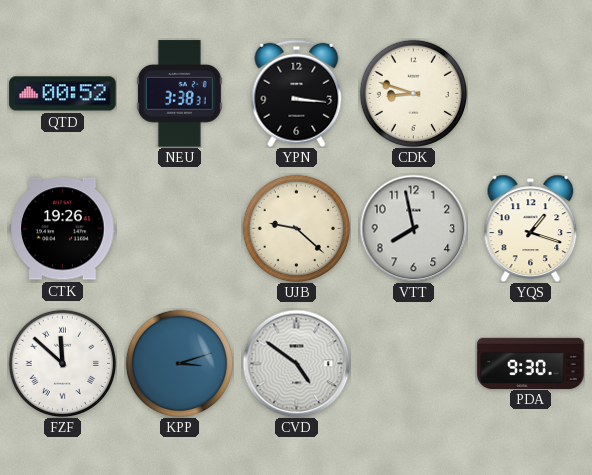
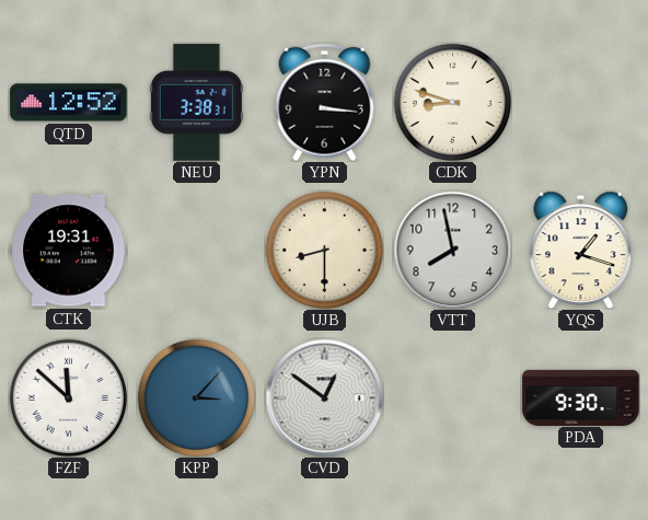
QTD: 00:52 -> 12:52
CTK: 19:26 -> 19:31
UJB: 9:22 -> 8:30
KPP: 3:12 -> 3:07
CVD: 4:51 -> 12:51
